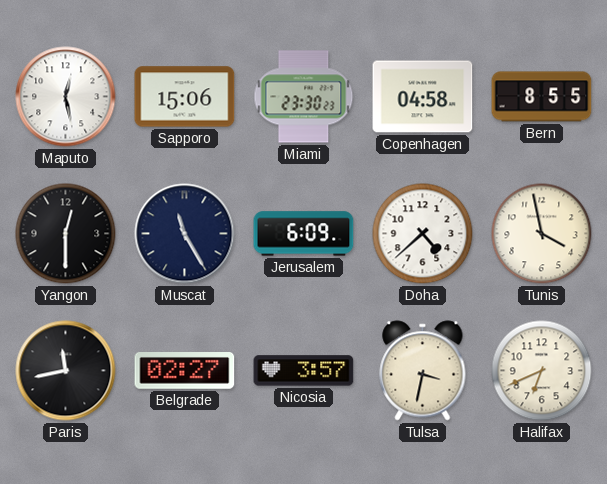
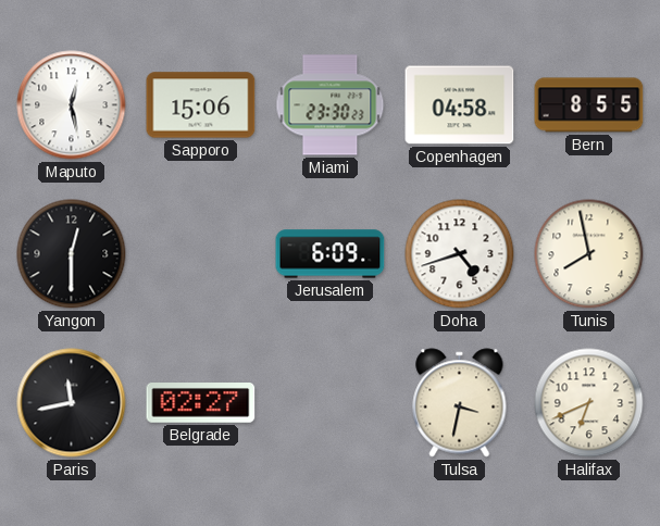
Muscat: 11:25 -> none
Doha: 4:38 -> 4:42
Tunis: 3:58 -> 7:58
Nicosia: 3:57 -> none
